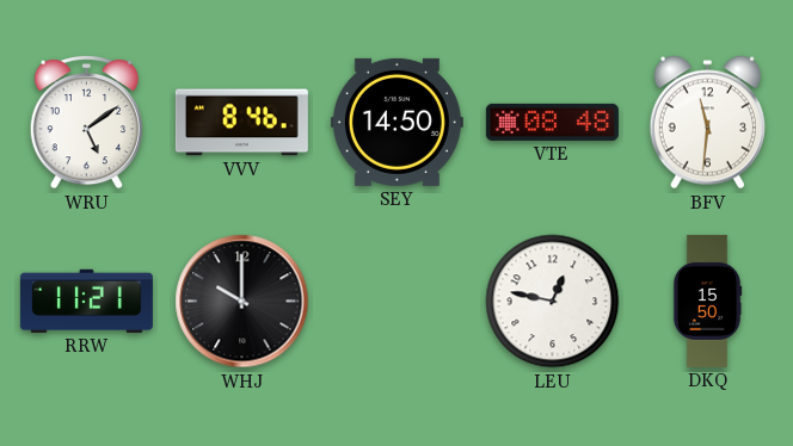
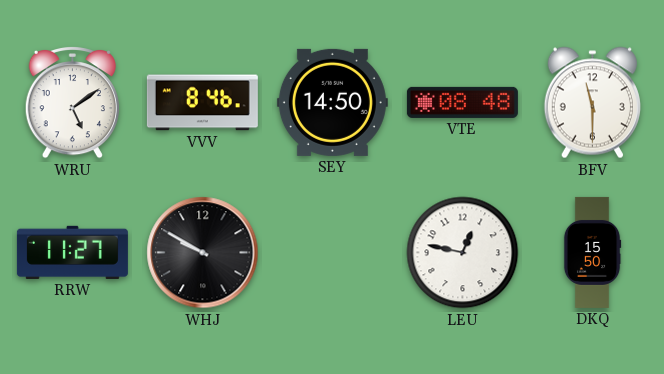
BFV: 11:31 -> 11:30
RRW: 11:21 -> 11:27
WHJ: 10:00 -> 9:50
